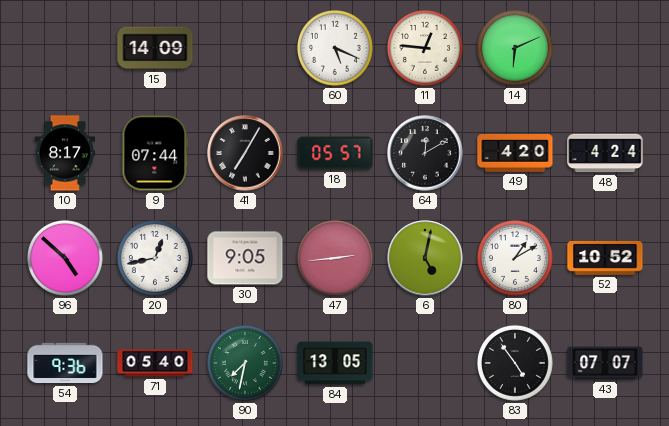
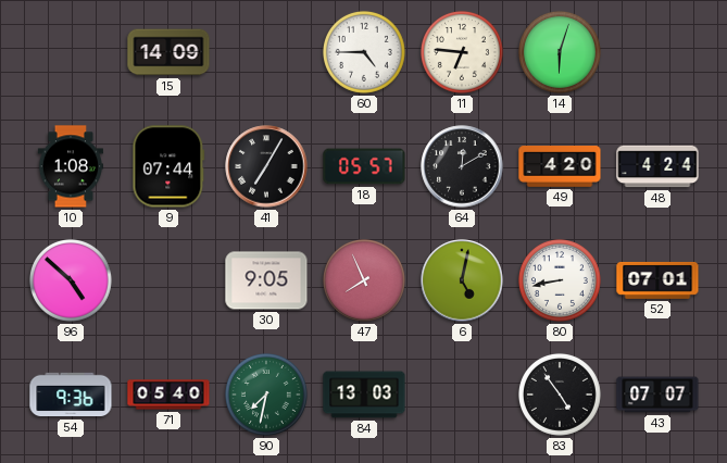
60: 5:19 -> 4:45
11: 12:46 -> 6:46
14: 6:11 -> 6:03
10: 8:17 -> 1:08
20: 12:43 -> none
47: 2:44 -> 7:56
80: 1:10 -> 8:43
52: 10:52 -> 07:01
84: 13:05 -> 13:03
